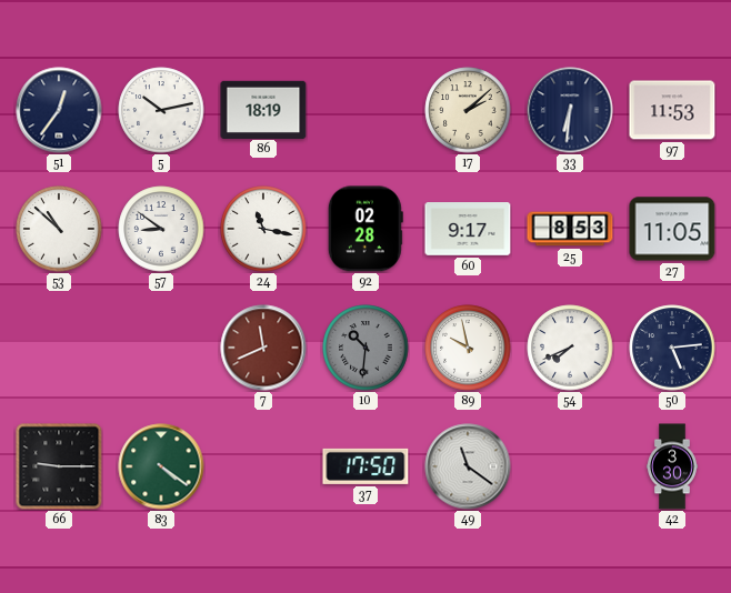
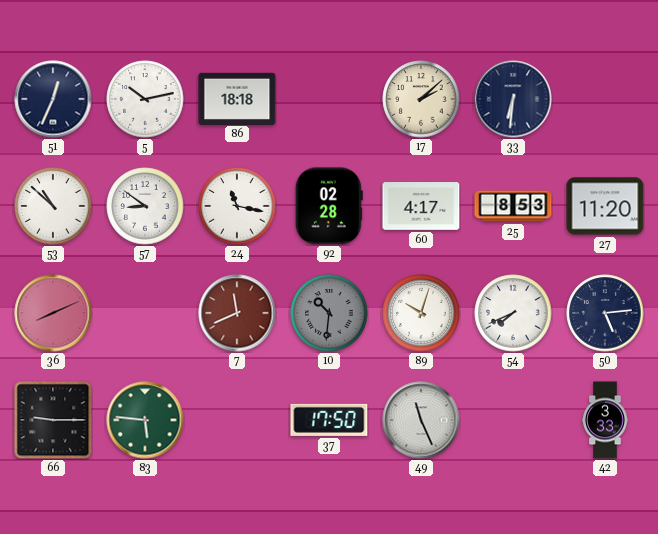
51: 12:36 -> 12:34
86: 18:19 -> 18:18
97: 11:53 -> none
60: 9:17 -> 4:17
27: 11:05 -> 11:20
36: none -> 8:11
89: 9:58 -> 10:03
83: 4:21 -> 5:46
49: 11:21 -> 11:26
42: 3:30 -> 3:33
